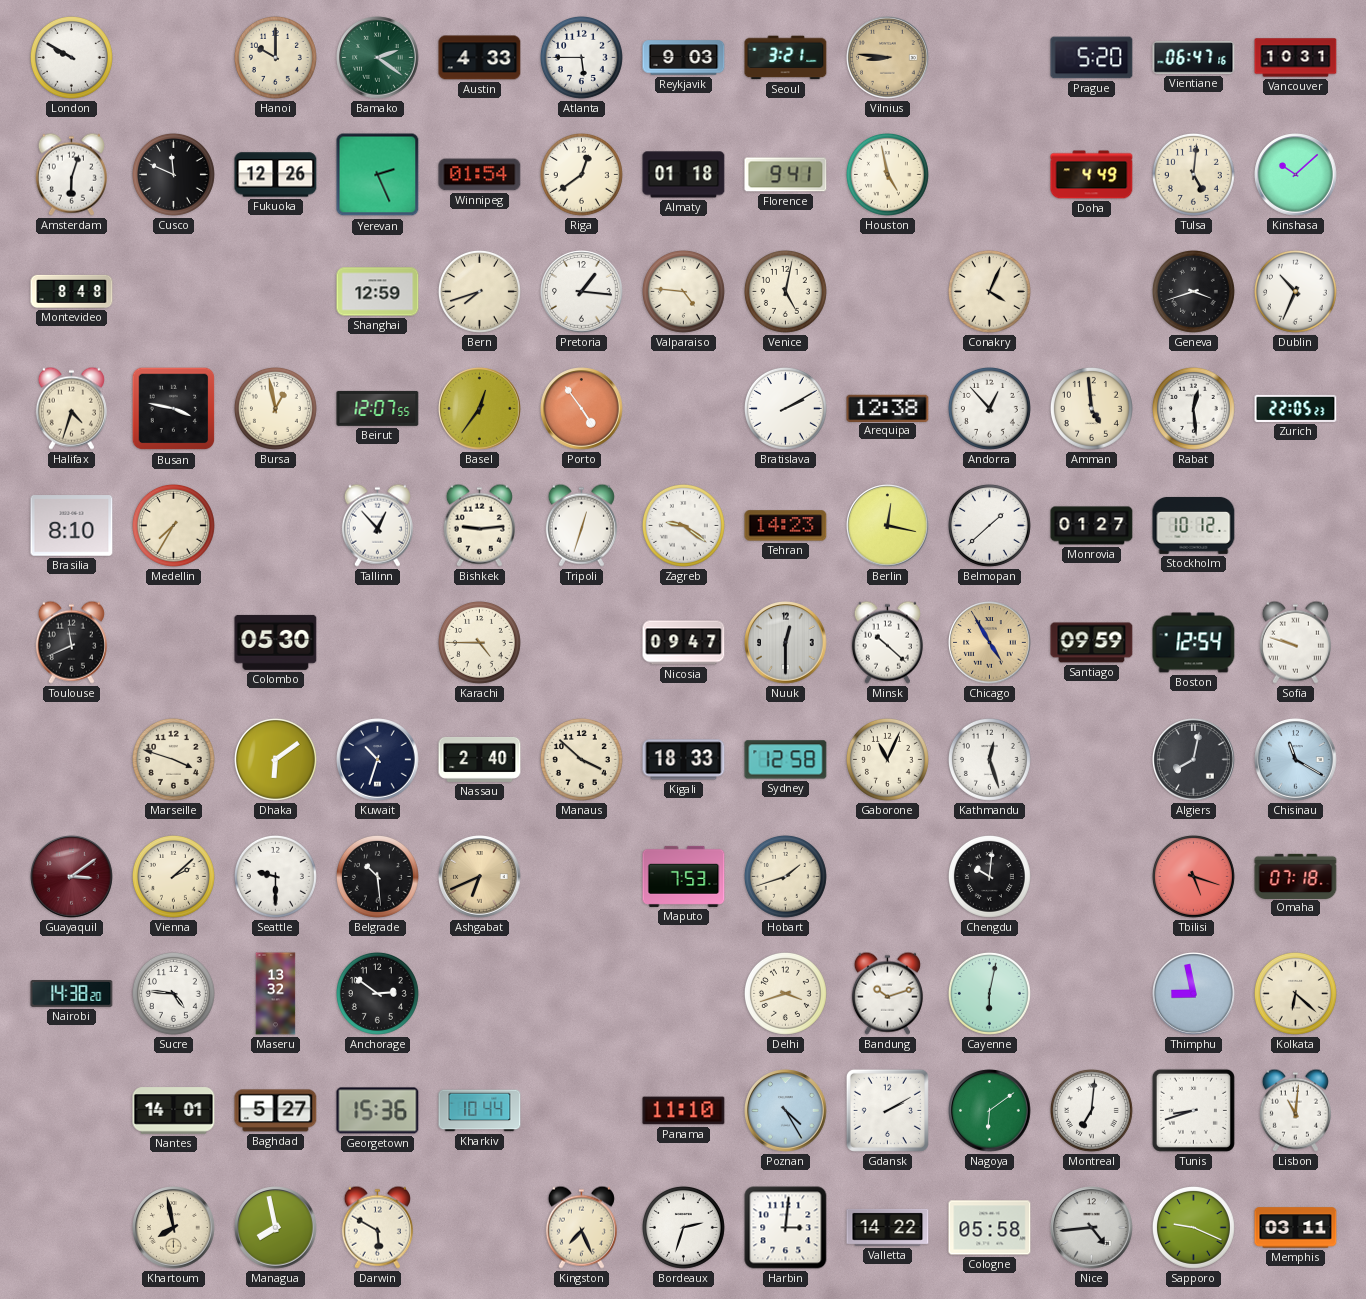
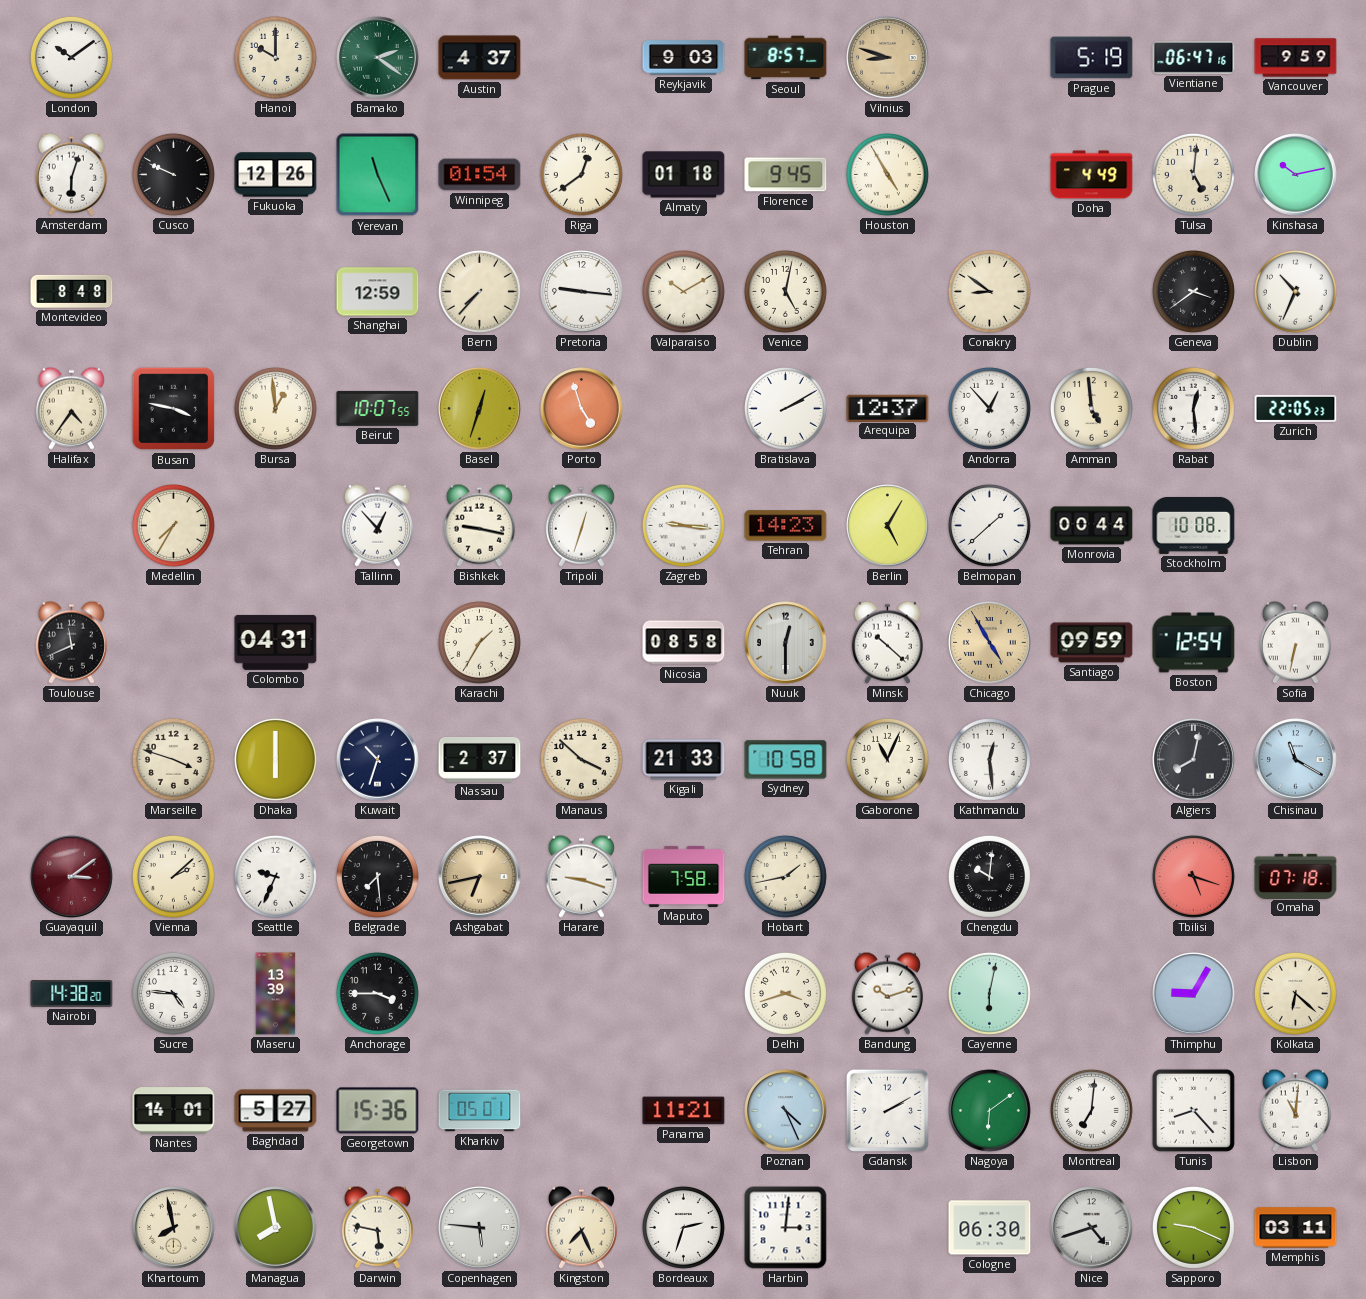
London: 9:50 -> 10:09
Austin: 4:33 -> 4:37
Atlanta: 5:45 -> none
Seoul: 3:21 -> 8:57
Vilnius: 8:46 -> 8:48
Prague: 5:20 -> 5:19
Vancouver: 10:31 -> 9:59
Cusco: 11:49 -> 9:49
Yerevan: 2:26 -> 11:26
Florence: 9:41 -> 9:45
Houston: 4:58 -> 4:55
Kinshasa: 10:08 -> 10:13
Bern: 7:42 -> 7:37
Pretoria: 1:16 -> 9:16
Valparaiso: 4:46 -> 10:10
Conakry: 4:04 -> 8:51
Geneva: 3:42 -> 3:39
Halifax: 4:33 -> 4:36
Bursa: 12:58 -> 12:59
Beirut: 12:07 -> 10:07
Basel: 12:36 -> 12:33
Porto: 4:54 -> 4:57
Arequipa: 12:38 -> 12:37
Brasilia: 8:10 -> none
Bishkek: 9:14 -> 9:17
Zagreb: 9:21 -> 9:16
Berlin: 12:17 -> 5:05
Monrovia: 01:27 -> 00:44
Stockholm: 10:12 -> 10:08
Colombo: 05:30 -> 04:31
Karachi: 4:45 -> 1:35
Nicosia: 09:47 -> 08:58
Sofia: 9:48 -> 6:32
Dhaka: 6:09 -> 6:00
Nassau: 2:40 -> 2:37
Kigali: 18:33 -> 21:33
Sydney: 12:58 -> 10:58
Kathmandu: 12:27 -> 12:29
Seattle: 9:30 -> 9:34
Belgrade: 10:29 -> 7:29
Ashgabat: 6:41 -> 6:43
Harare: none -> 9:18
Maputo: 7:53 -> 7:58
Hobart: 1:42 -> 1:43
Maseru: 13:32 -> 13:39
Anchorage: 2:51 -> 3:45
Thimphu: 8:58 -> 9:05
Kharkiv: 10:44 -> 05:01
Panama: 11:10 -> 11:21
Poznan: 4:25 -> 4:26
Tunis: 8:42 -> 8:23
Darwin: 5:50 -> 5:47
Copenhagen: none -> 5:46
Valletta: 14:22 -> none
Cologne: 05:58 -> 06:30
Nice: 4:44 -> 4:42
